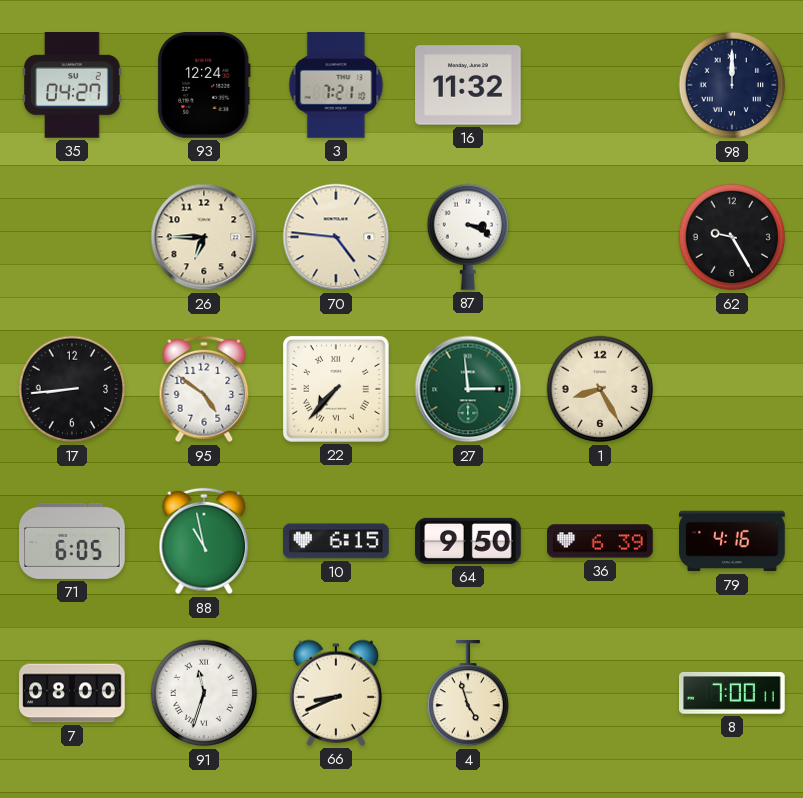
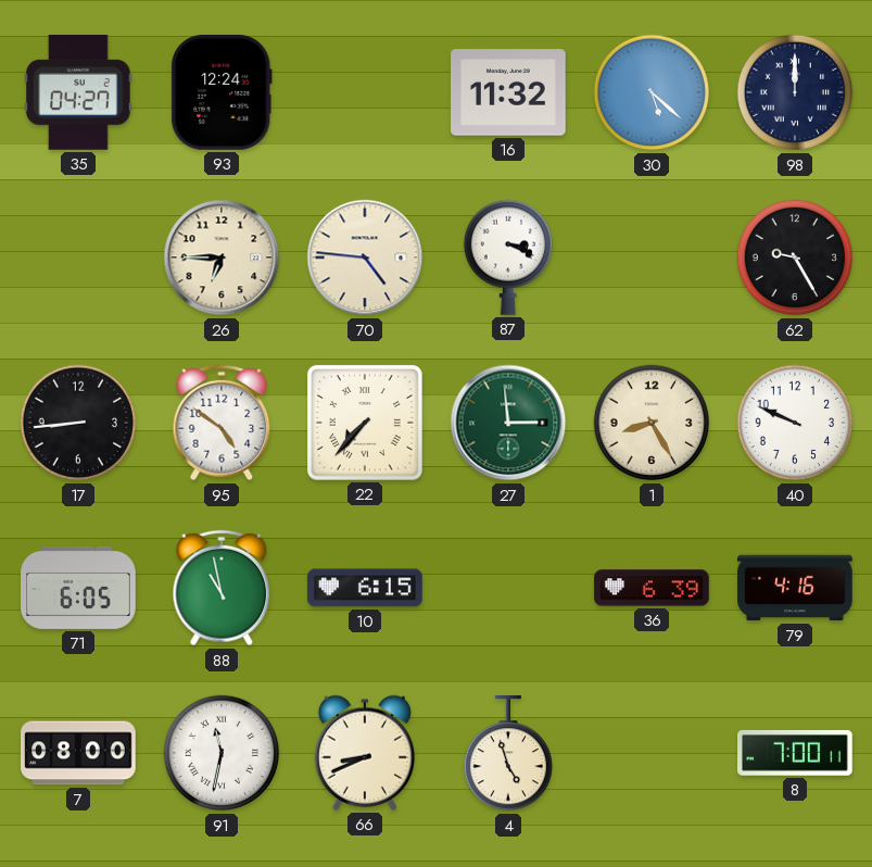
3: 7:21 -> none
30: none -> 5:22
40: none -> 9:49
64: 9:50 -> none
91: 11:33 -> 11:32
